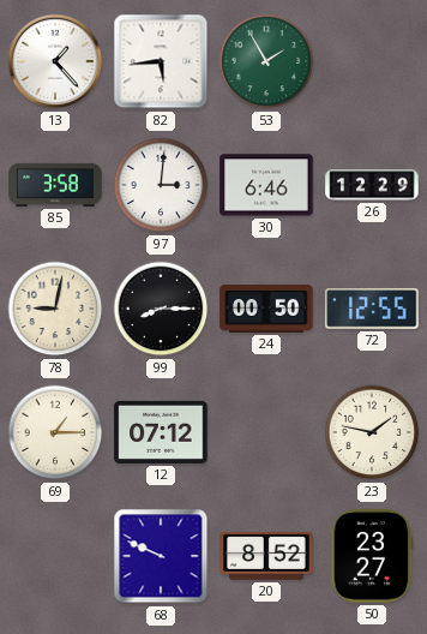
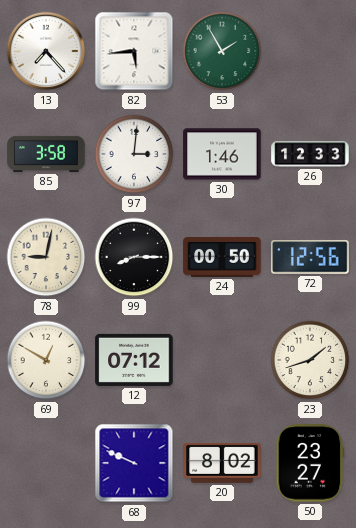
13: 1:23 -> 7:23
30: 6:46 -> 1:46
26: 12:29 -> 12:33
72: 12:55 -> 12:56
69: 1:15 -> 12:50
23: 1:47 -> 1:42
20: 8:52 -> 8:02
